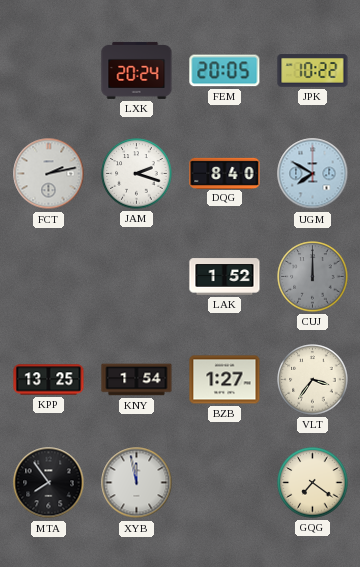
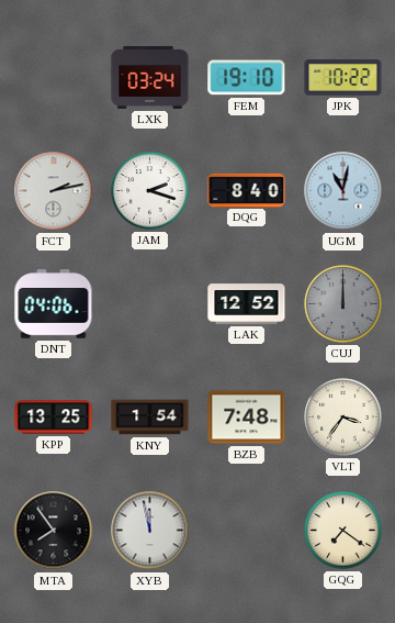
LXK: 20:24 -> 03:24
FEM: 20:05 -> 19:10
UGM: 7:50 -> 11:02
DNT: none -> 04:06
LAK: 1:52 -> 12:52
BZB: 1:27 -> 7:48
